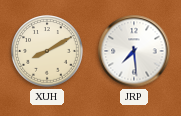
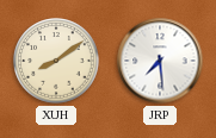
XUH: 8:10 -> 8:09
